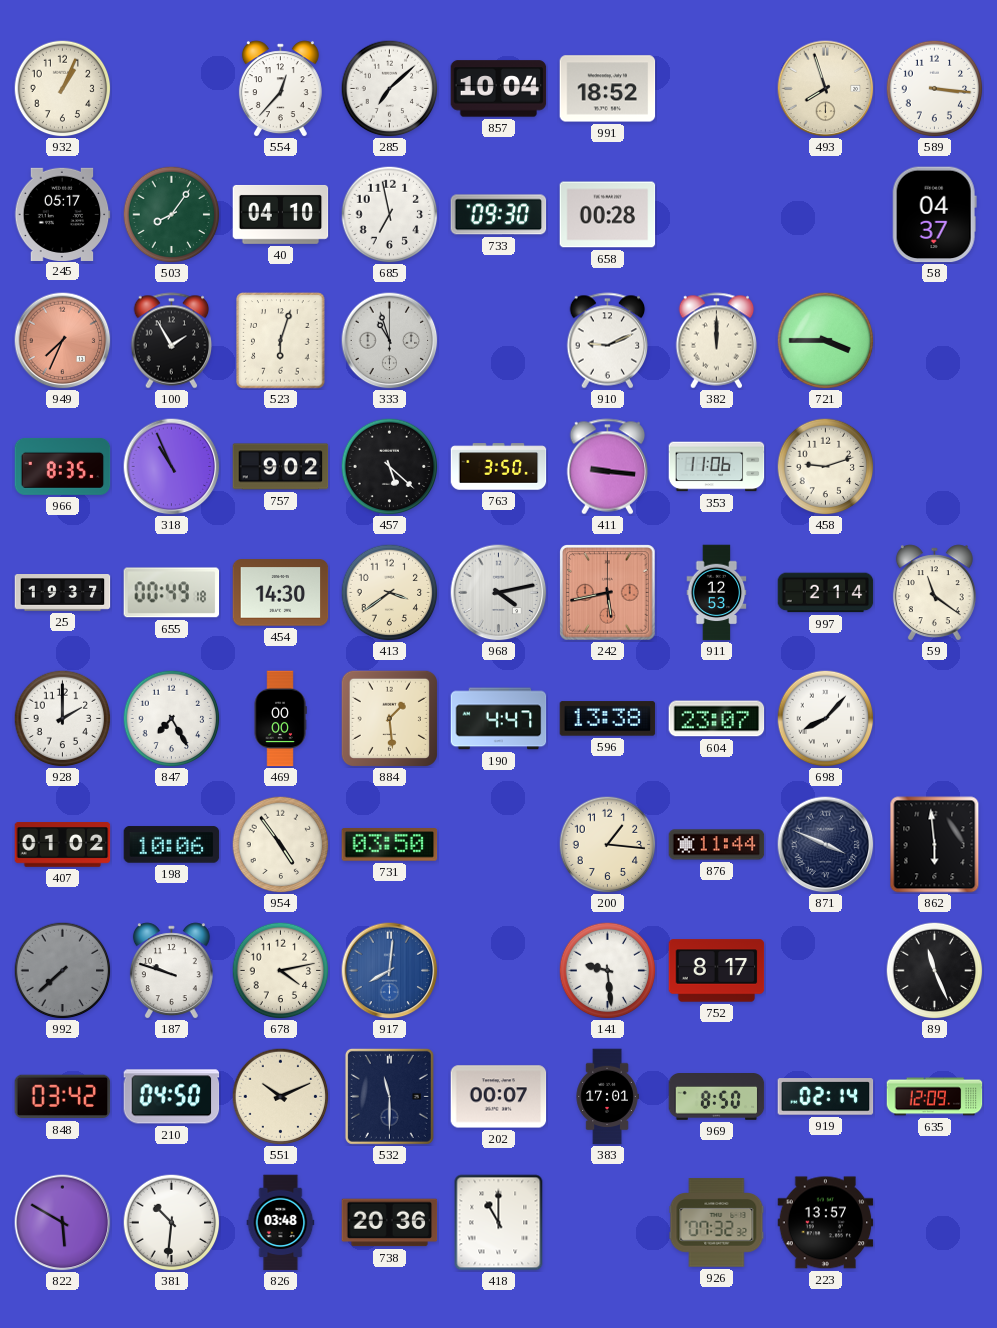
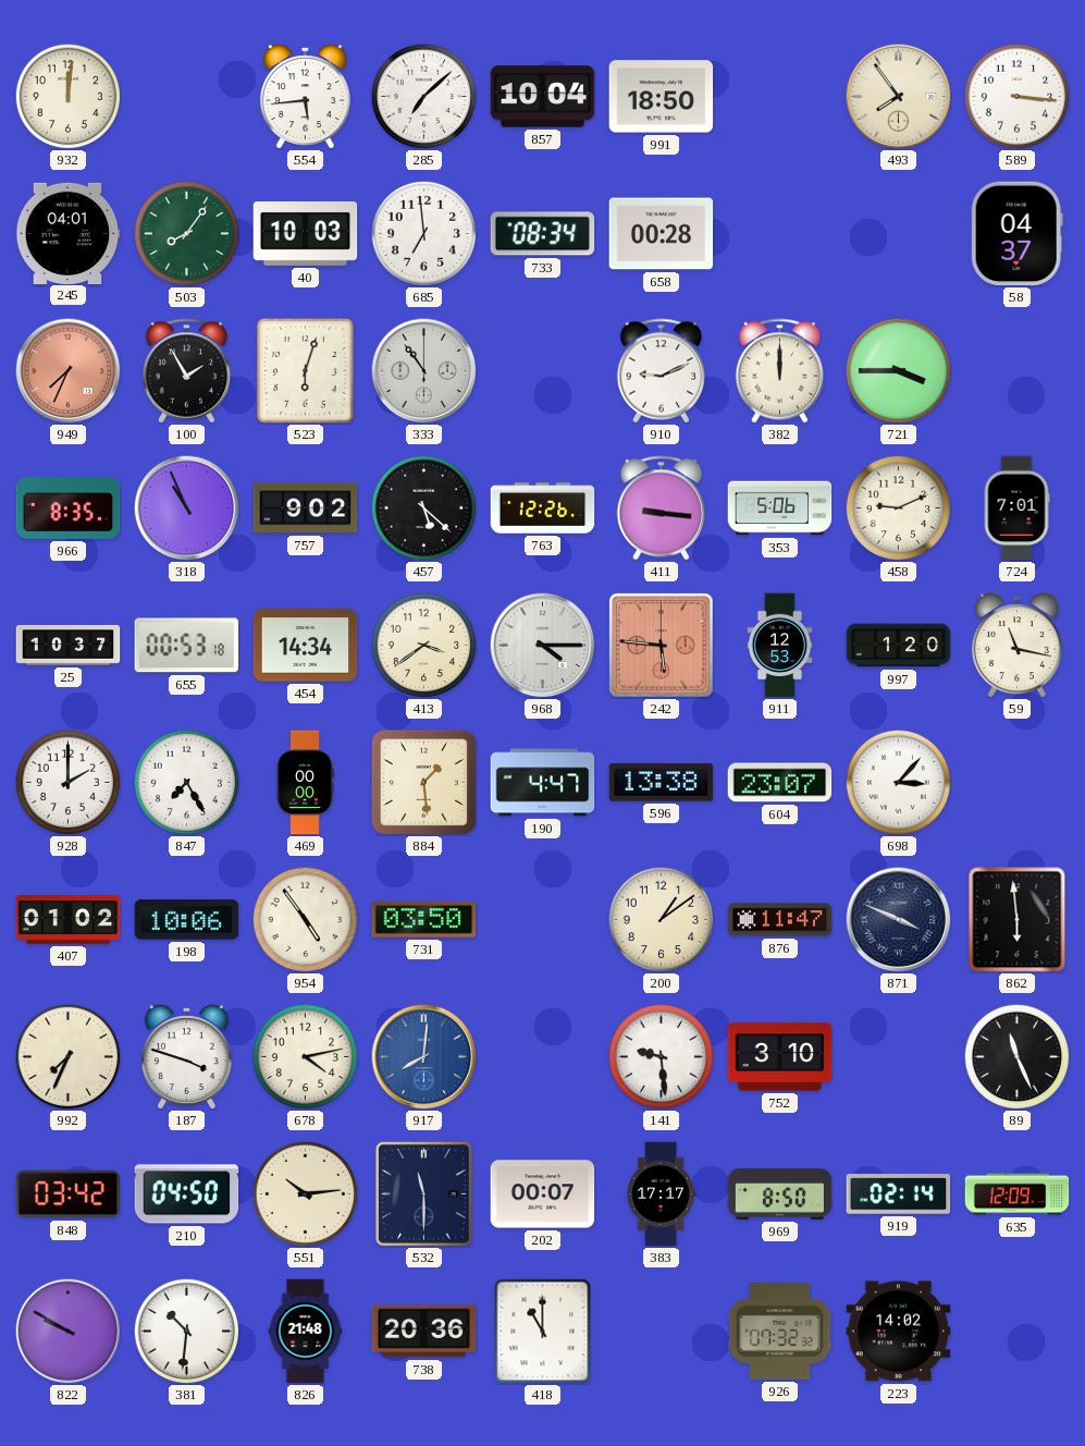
932: 1:04 -> 12:01
554: 12:37 -> 5:44
991: 18:52 -> 18:50
493: 7:57 -> 7:54
245: 05:17 -> 04:01
40: 04:10 -> 10:03
685: 6:58 -> 6:59
733: 09:30 -> 08:34
333: 10:57 -> 10:54
763: 3:50 -> 12:26
353: 11:06 -> 5:06
458: 9:12 -> 9:11
724: none -> 7:01
25: 19:37 -> 10:37
655: 00:49 -> 00:53
454: 14:30 -> 14:34
968: 4:13 -> 4:15
242: 5:43 -> 5:46
997: 2:14 -> 1:20
59: 11:21 -> 11:17
698: 8:07 -> 3:07
200: 1:16 -> 1:09
876: 11:44 -> 11:47
992: 7:38 -> 7:34
992 dial: grey -> cream
187: 9:48 -> 3:48
752: 8:17 -> 3:10
551: 10:11 -> 10:14
383: 17:01 -> 17:17
822: 5:50 -> 9:50
826: 03:48 -> 21:48
223: 13:57 -> 14:02
